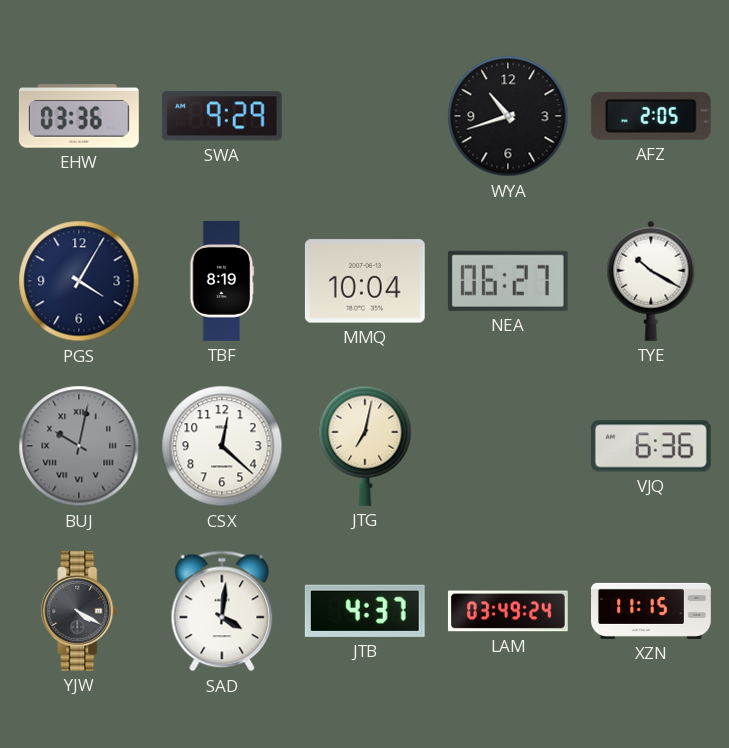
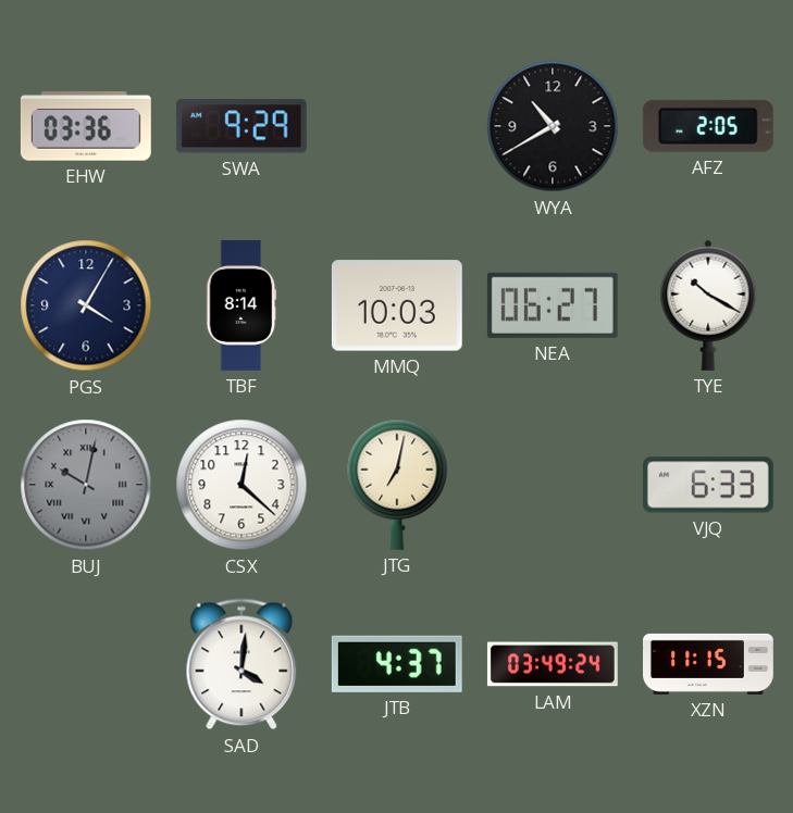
WYA: 10:42 -> 10:40
TBF: 8:19 -> 8:14
MMQ: 10:04 -> 10:03
VJQ: 6:36 -> 6:33
YJW: 4:20 -> none
